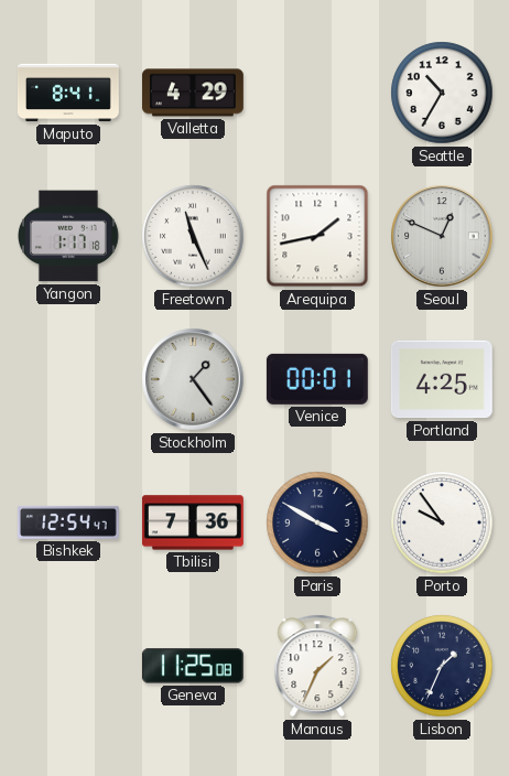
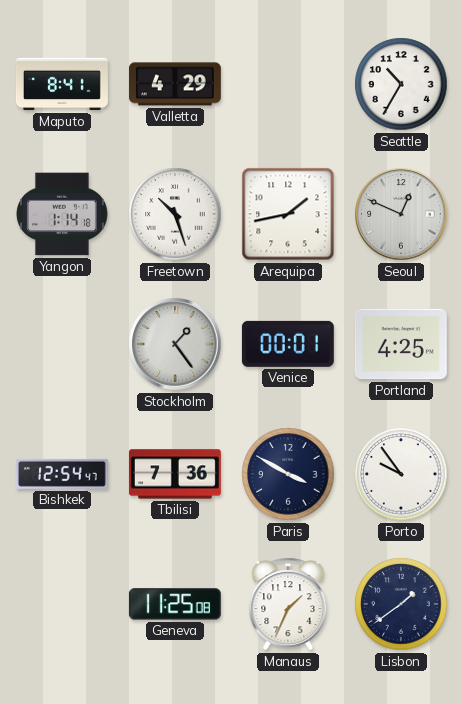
Yangon: 1:17 -> 1:14
Freetown: 11:26 -> 10:27
Lisbon: 1:34 -> 1:39
